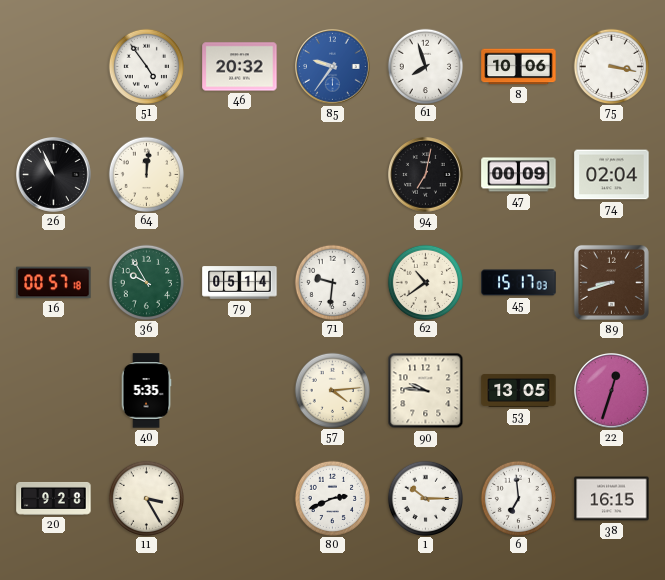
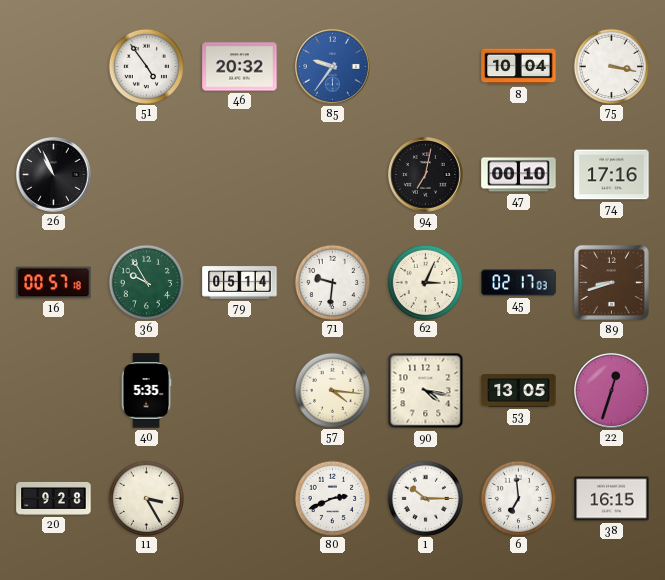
61: 7:57 -> none
8: 10:06 -> 10:04
64: 12:01 -> none
47: 00:09 -> 00:10
74: 02:04 -> 17:16
62: 10:39 -> 3:04
45: 15:17 -> 02:17
57: 4:14 -> 4:16
90: 9:46 -> 4:17
